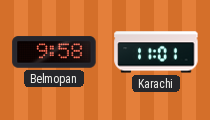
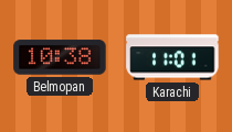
Belmopan: 9:58 -> 10:38
